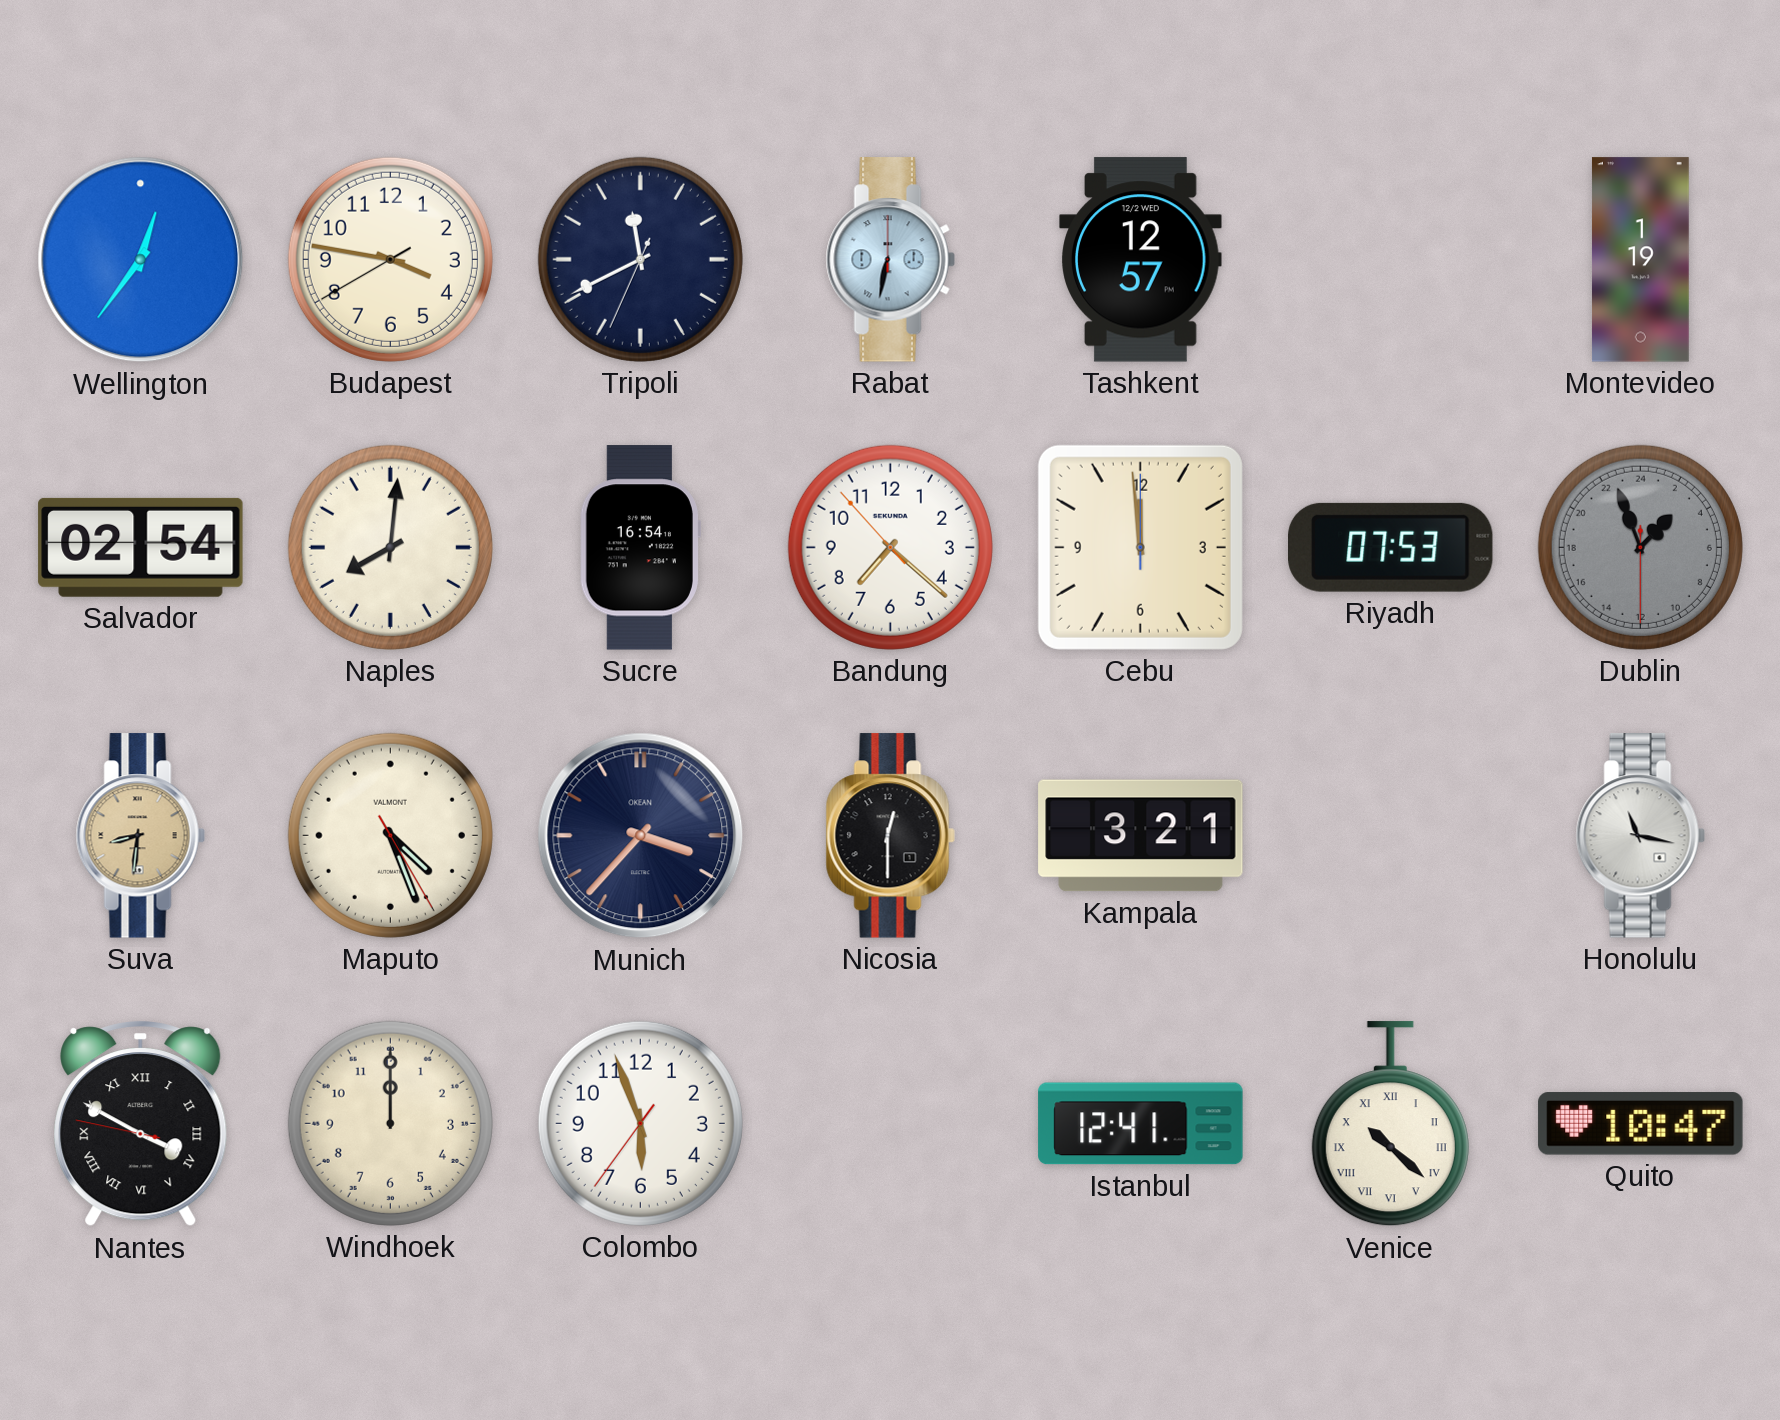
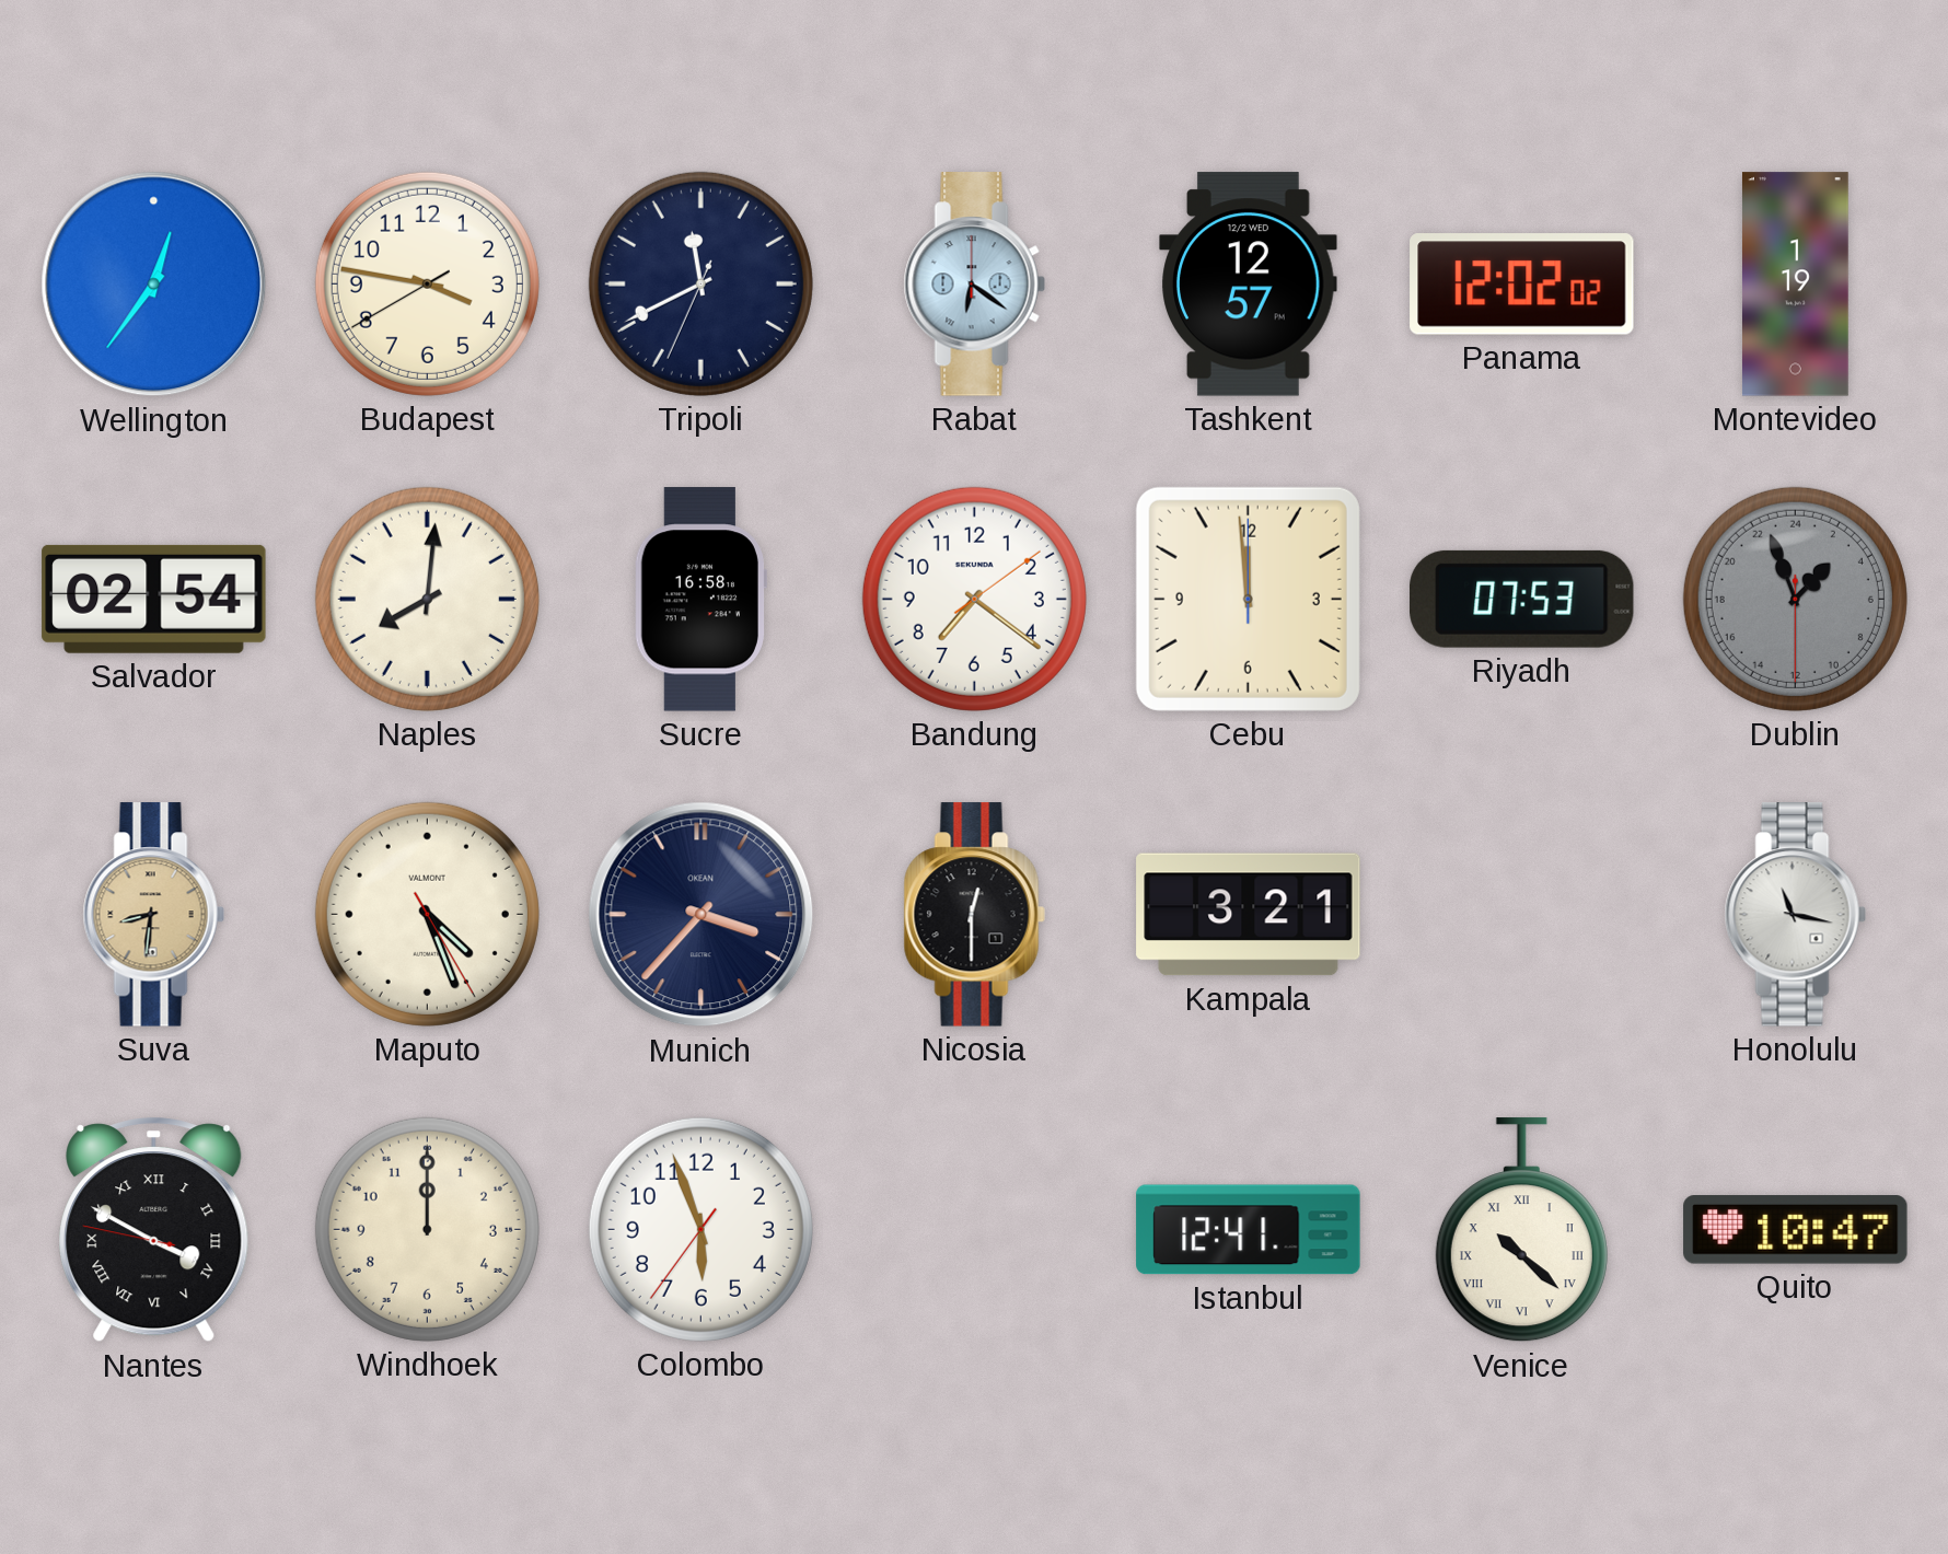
Rabat: 6:32 -> 6:21
Panama: none -> 12:02
Sucre: 16:54 -> 16:58
Bandung: 7:21:53 -> 7:21:09
